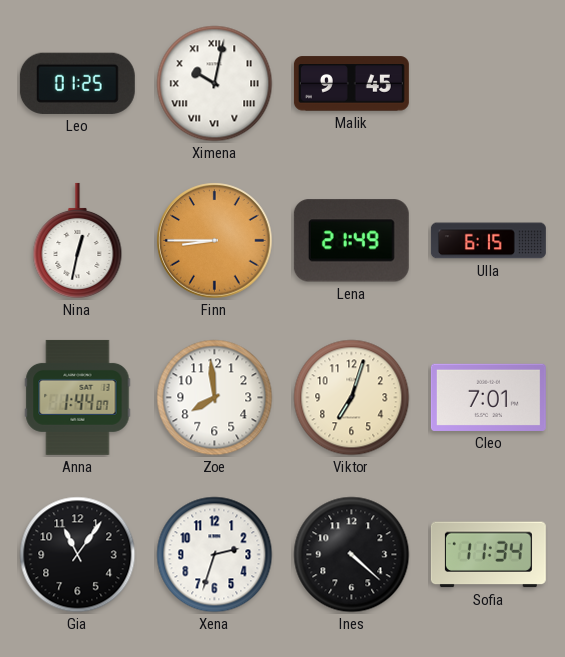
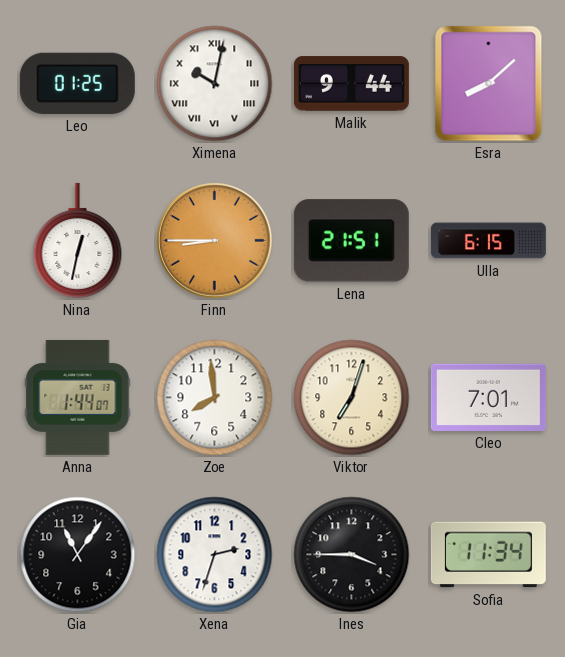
Malik: 9:45 -> 9:44
Esra: none -> 8:08
Lena: 21:49 -> 21:51
Ines: 4:22 -> 3:45
